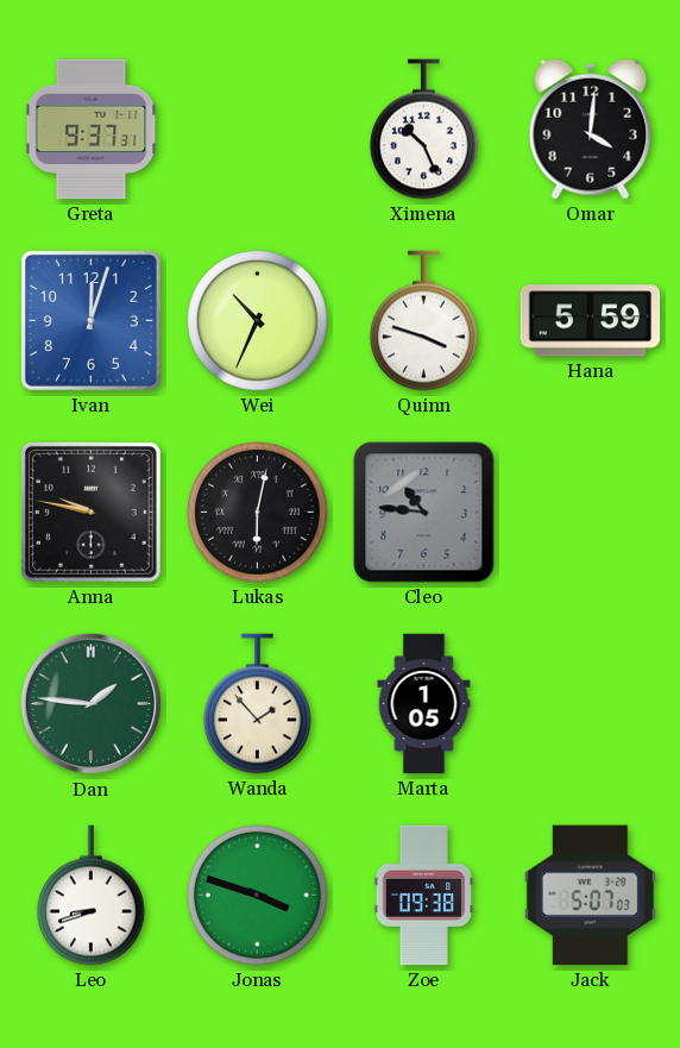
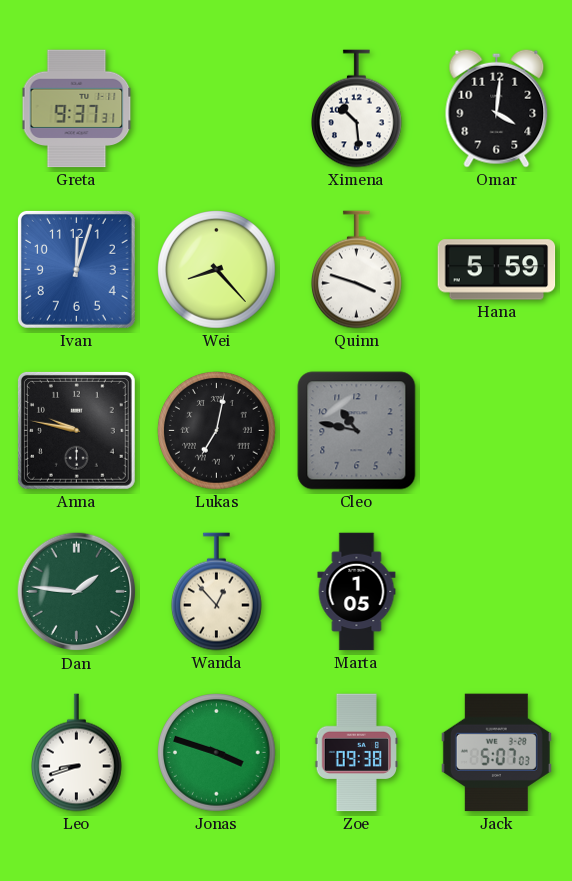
Ximena: 10:26 -> 10:29
Wei: 10:34 -> 8:23
Lukas: 6:02 -> 7:02
Cleo: 10:46 -> 10:47
Wanda: 1:53 -> 12:53
